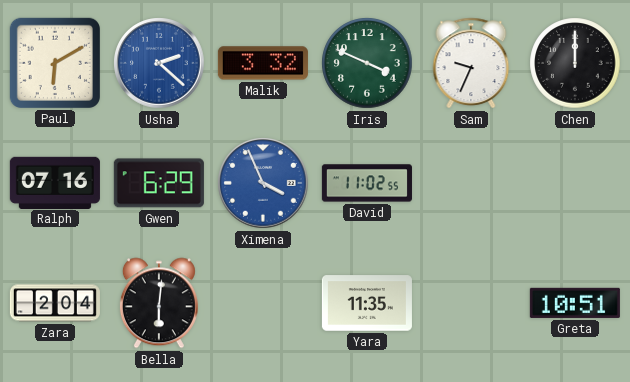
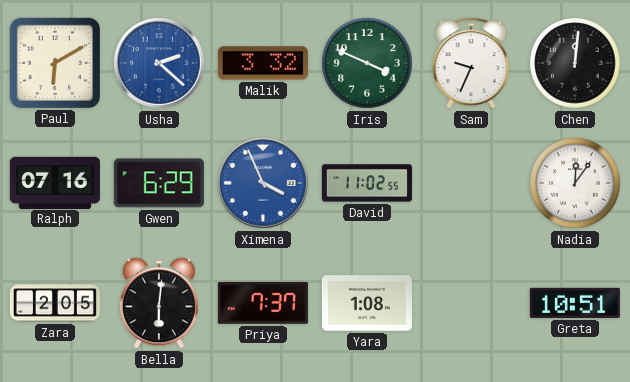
Chen: 12:00 -> 12:01
Nadia: none -> 12:06
Zara: 2:04 -> 2:05
Priya: none -> 7:37
Yara: 11:35 -> 1:08
